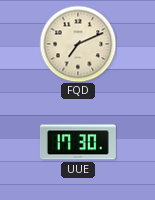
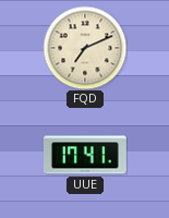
UUE: 17:30 -> 17:41
